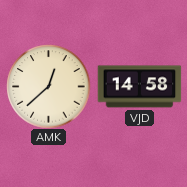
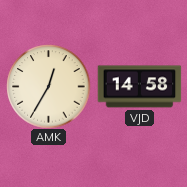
AMK: 12:38 -> 12:35
